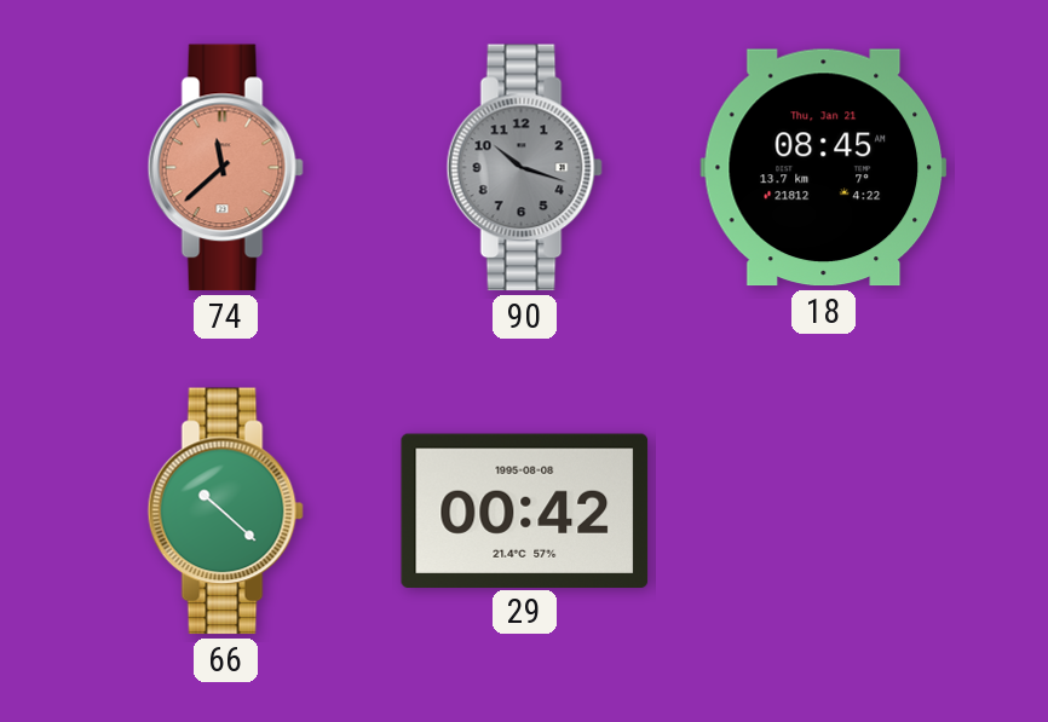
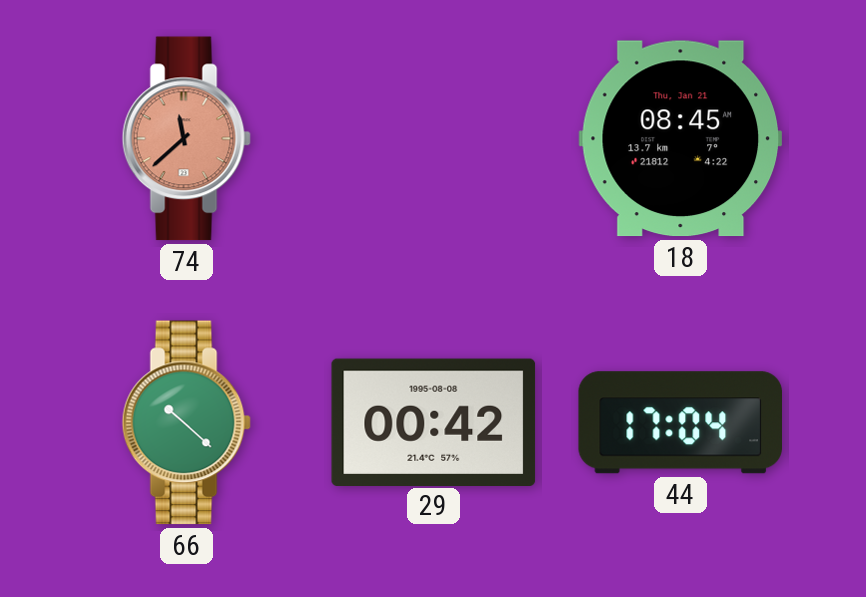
90: 10:18 -> none
44: none -> 17:04
